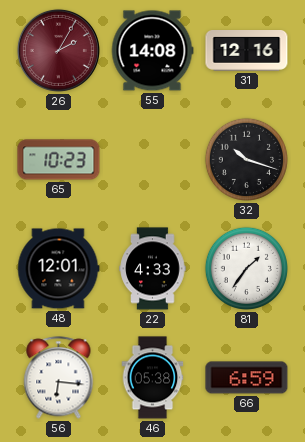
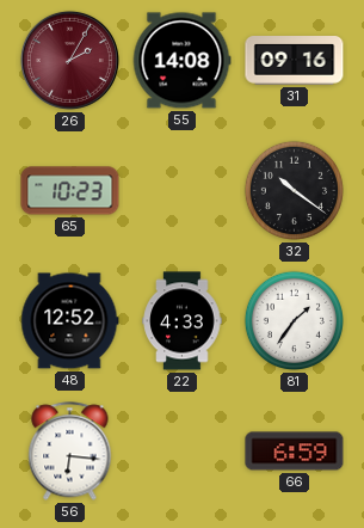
31: 12:16 -> 09:16
32: 10:18 -> 10:21
48: 12:01 -> 12:52
46: 05:38 -> none
